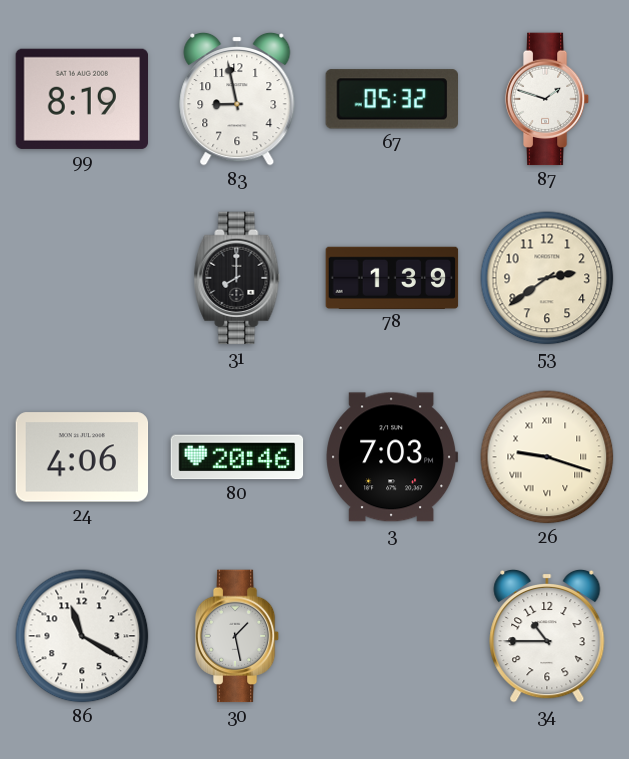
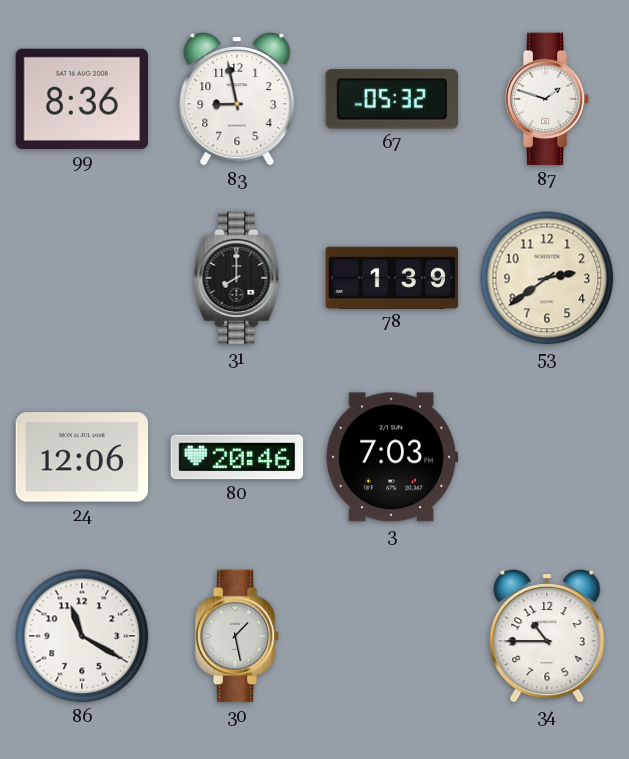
99: 8:19 -> 8:36
24: 4:06 -> 12:06
26: 9:18 -> none
